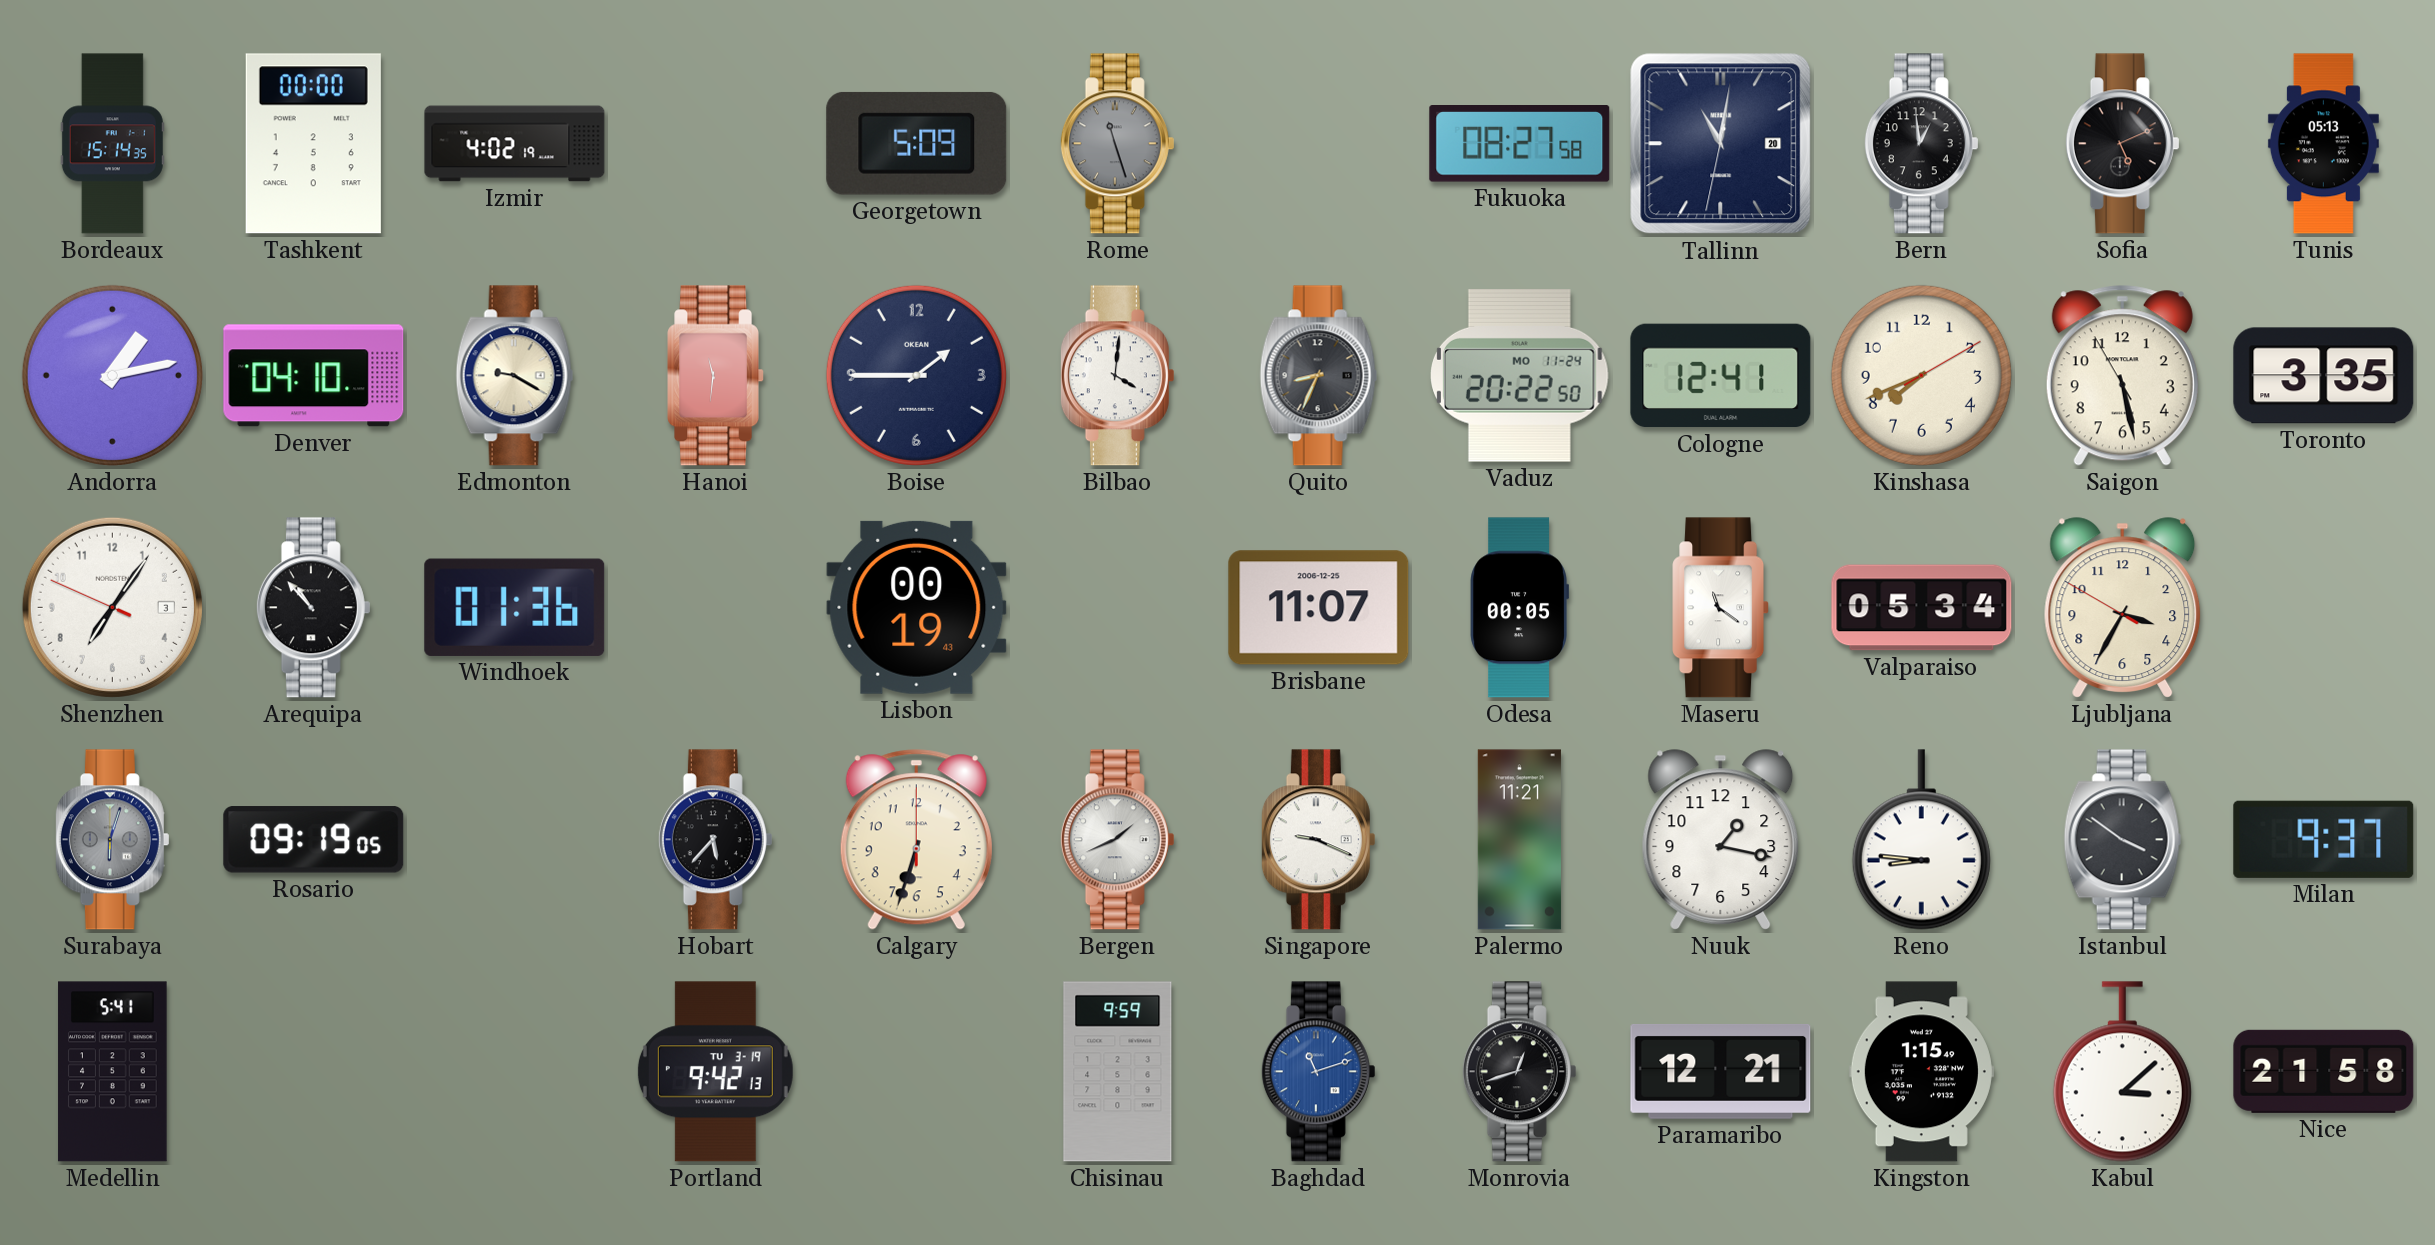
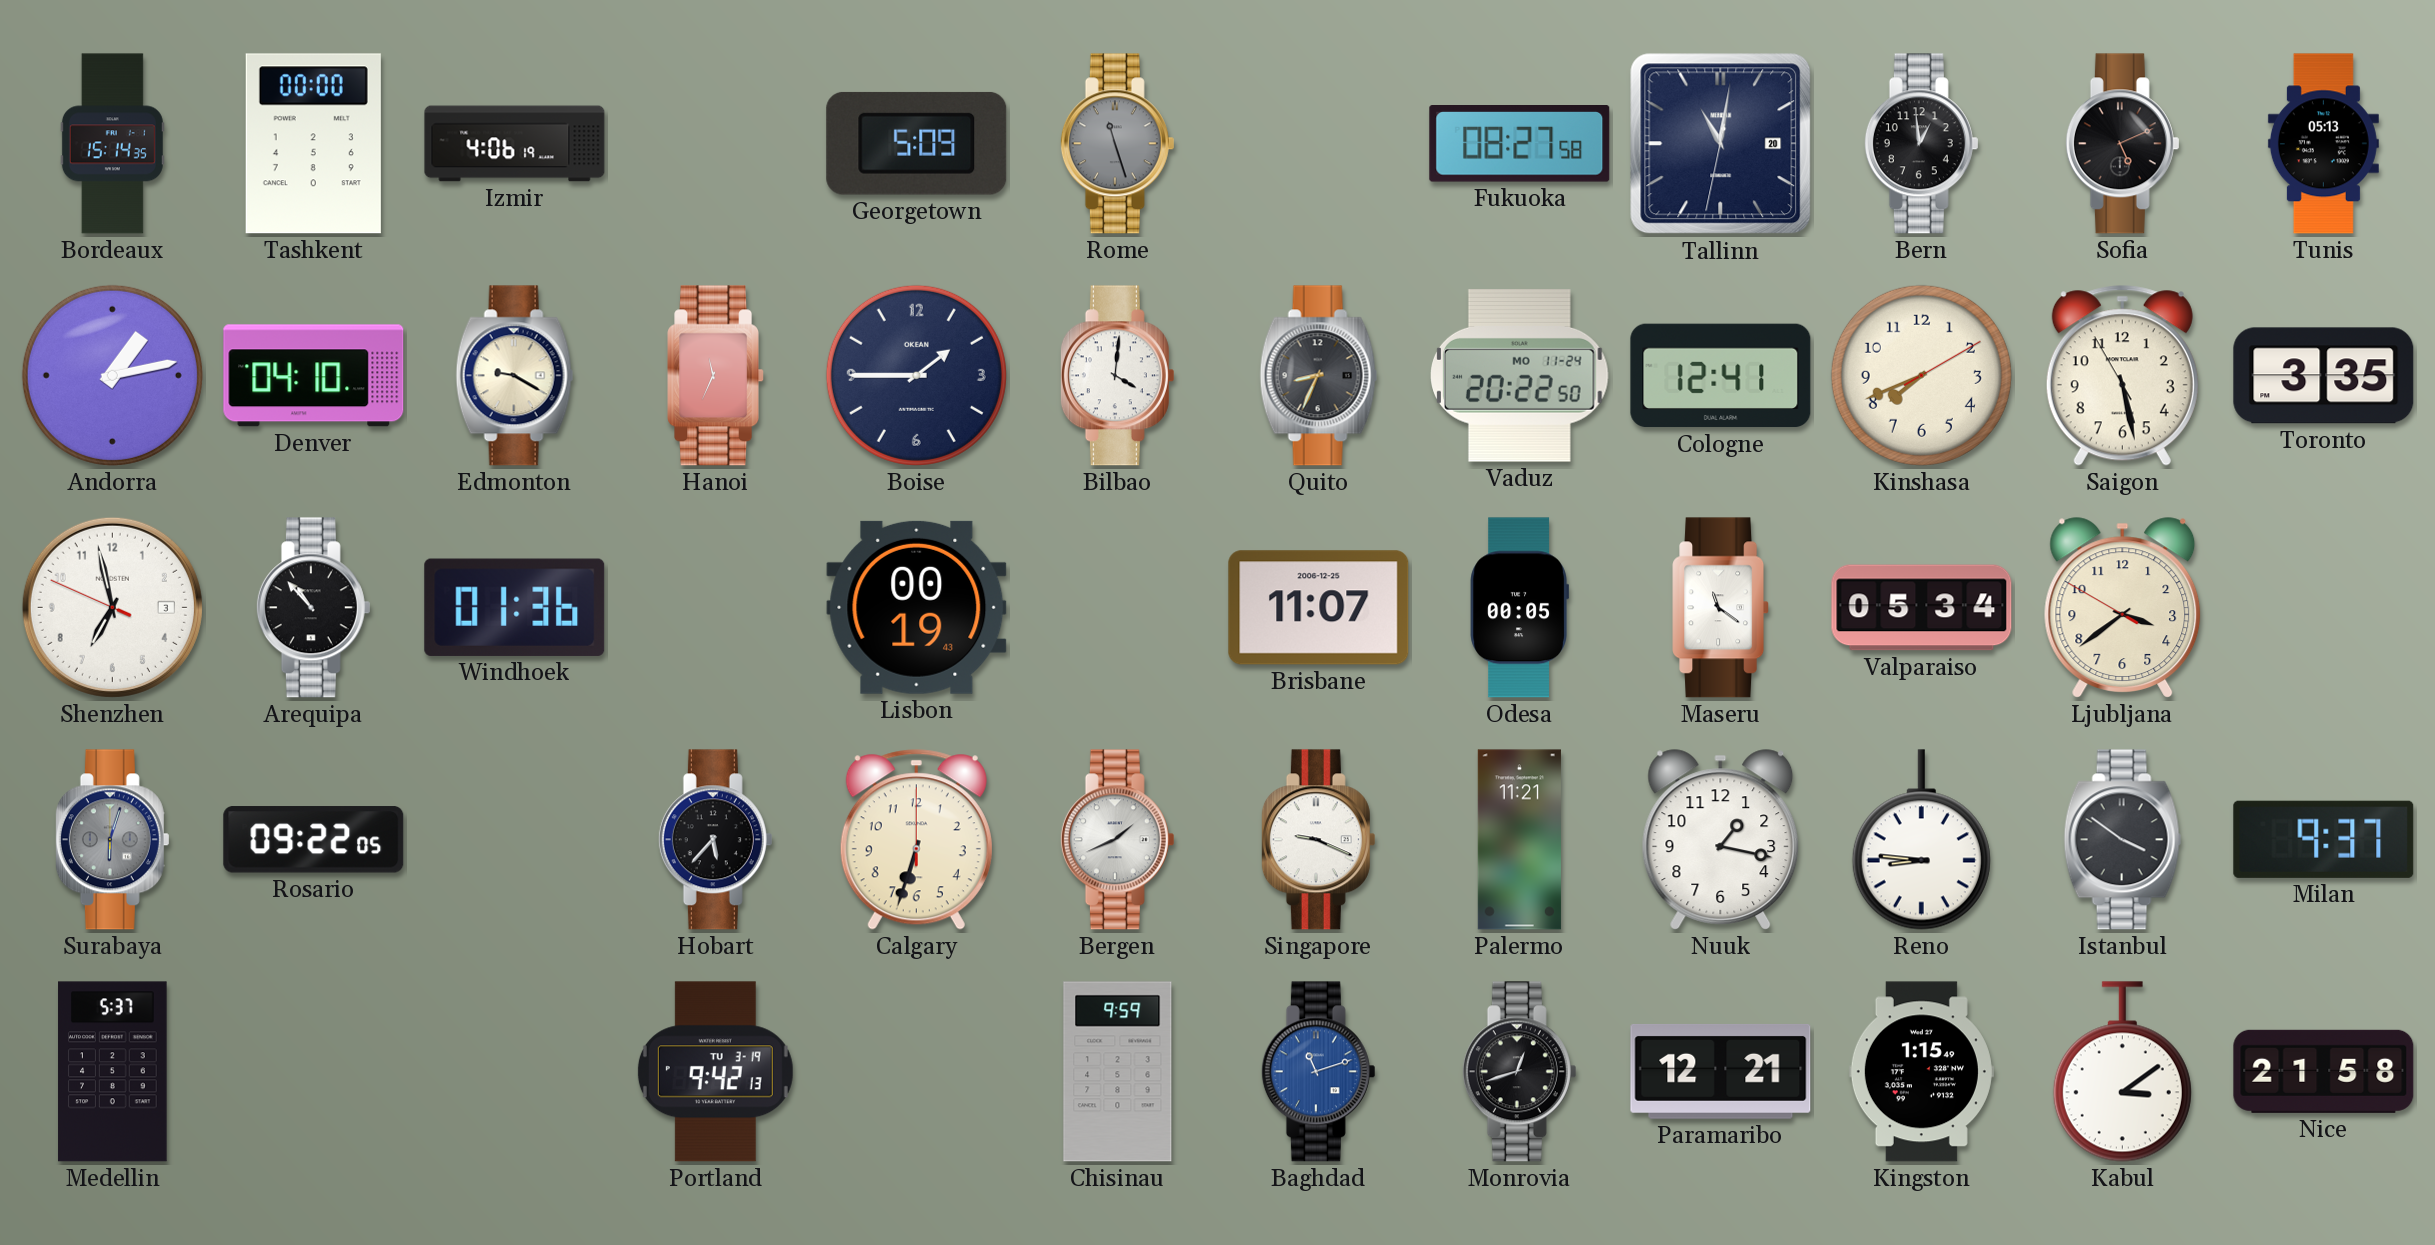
Izmir: 4:02 -> 4:06
Hanoi: 11:31 -> 11:34
Shenzhen: 7:05 -> 6:57
Ljubljana: 3:34 -> 3:38
Rosario: 09:19 -> 09:22
Medellin: 5:41 -> 5:37
Kabul: 3:08 -> 3:09
